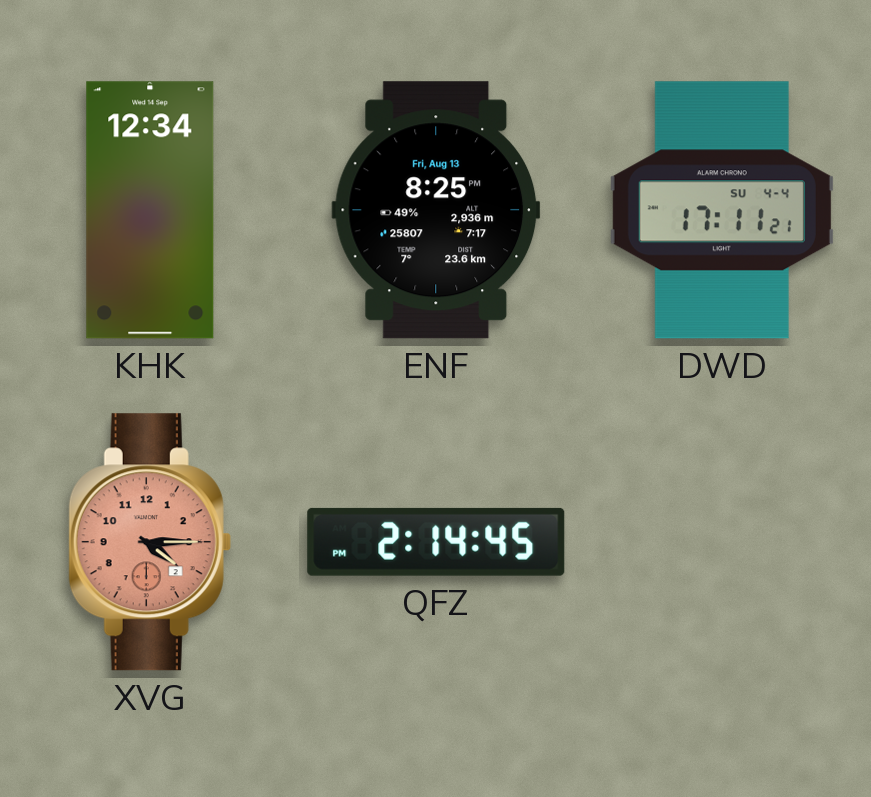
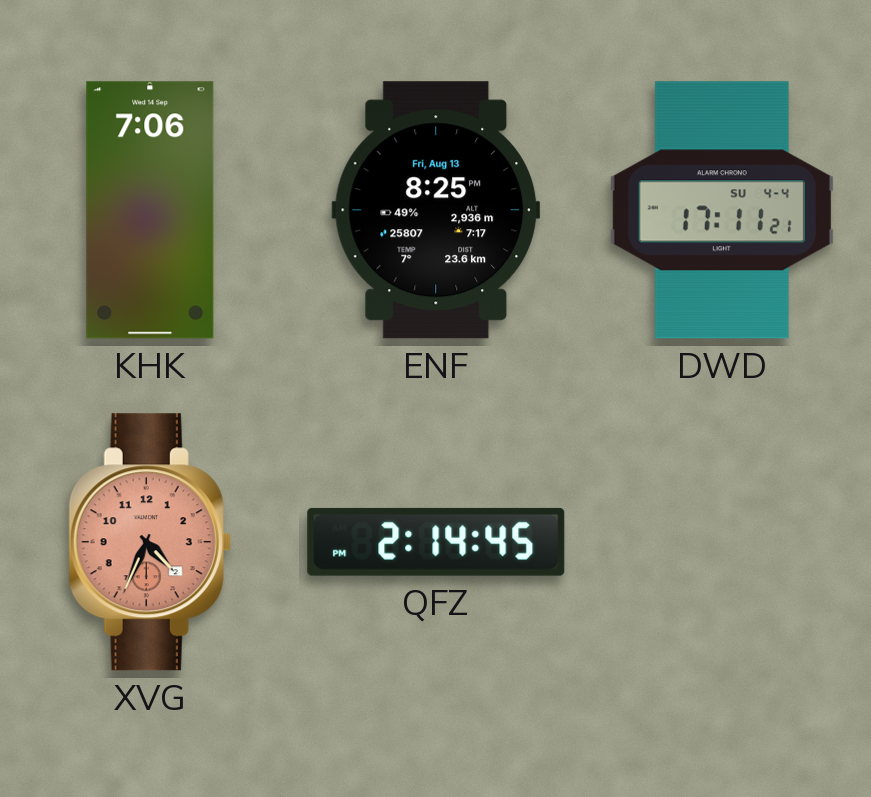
KHK: 12:34 -> 7:06
XVG: 4:15 -> 4:34
